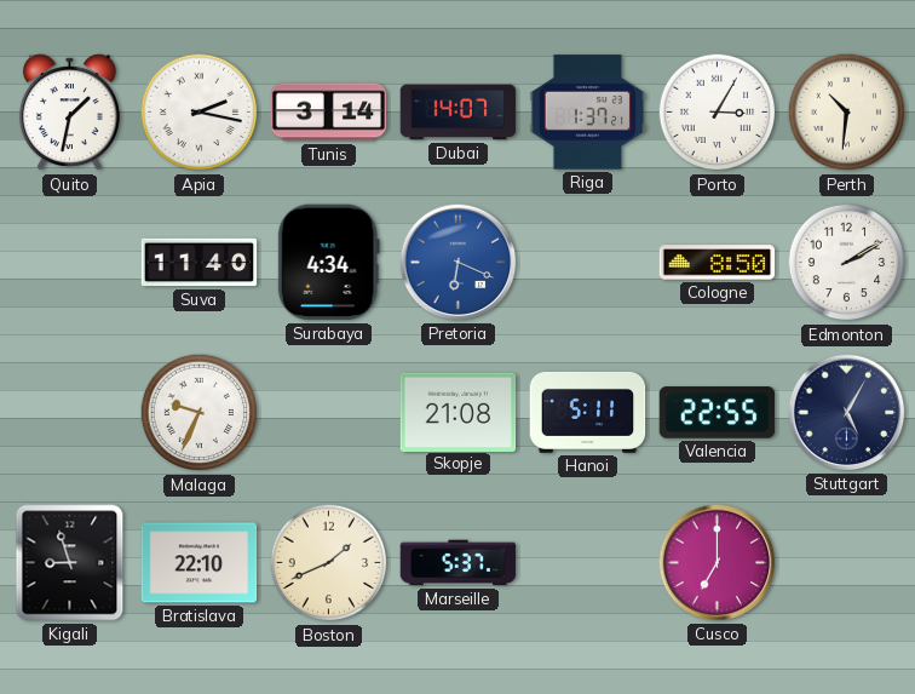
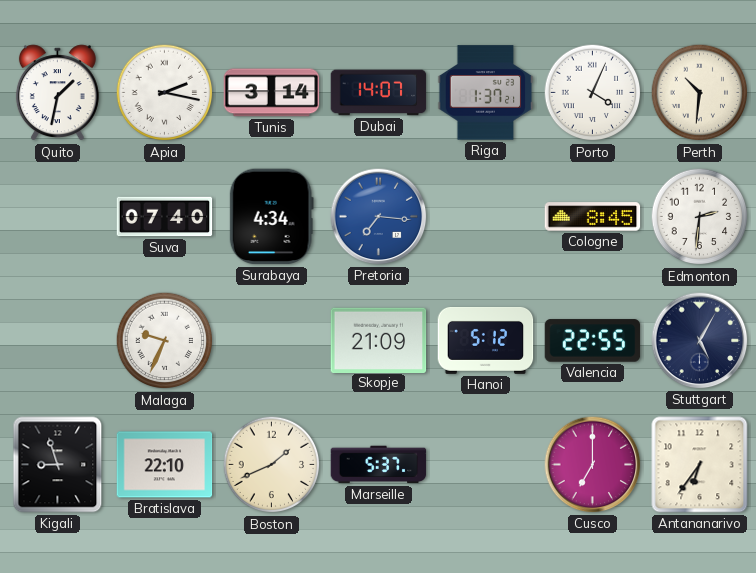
Porto: 3:05 -> 4:04
Suva: 11:40 -> 07:40
Pretoria: 6:19 -> 7:16
Cologne: 8:50 -> 8:45
Edmonton: 2:10 -> 2:31
Skopje: 21:08 -> 21:09
Hanoi: 5:11 -> 5:12
Antananarivo: none -> 6:36
